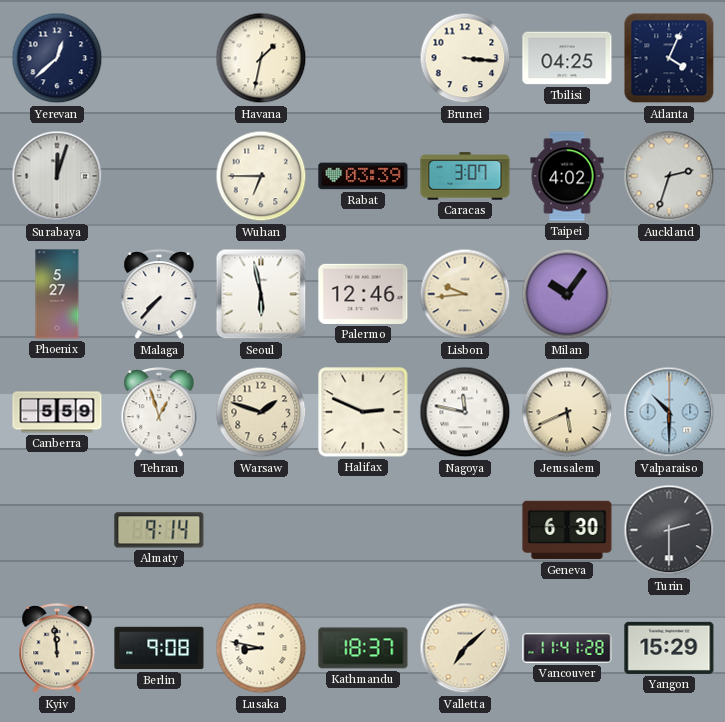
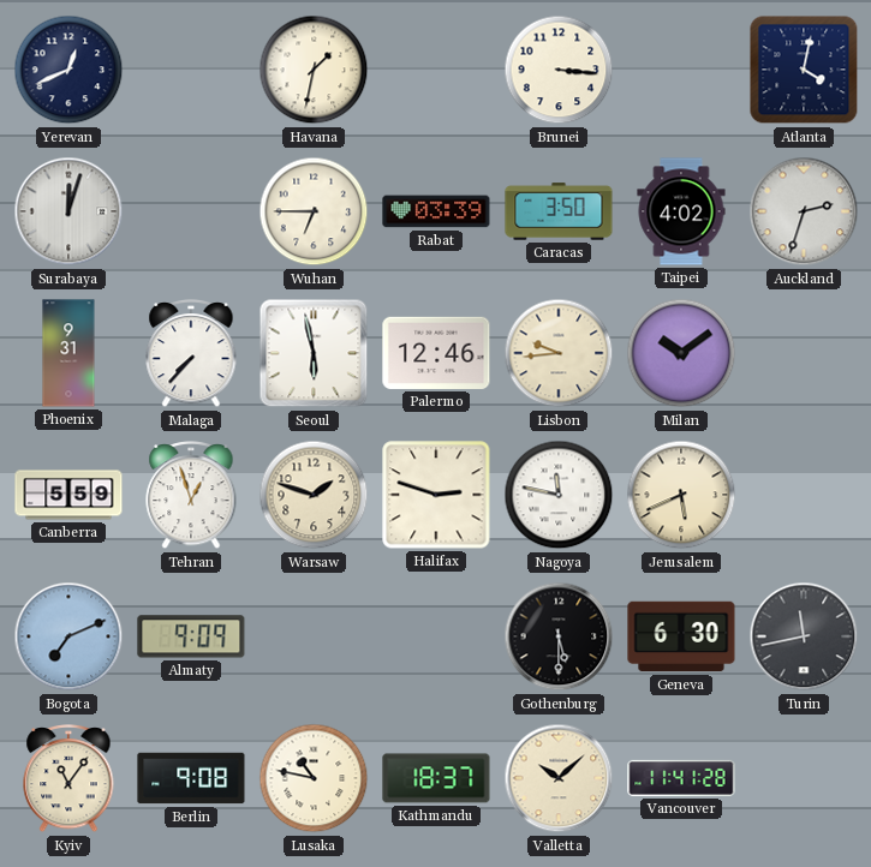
Yerevan: 12:38 -> 12:41
Tbilisi: 04:25 -> none
Atlanta: 4:04 -> 4:02
Caracas: 3:07 -> 3:50
Phoenix: 5:27 -> 9:31
Milan: 10:06 -> 10:09
Halifax: 2:49 -> 2:48
Valparaiso: 10:30 -> none
Bogota: none -> 7:11
Almaty: 9:14 -> 9:09
Gothenburg: none -> 5:30
Turin: 2:30 -> 11:43
Kyiv: 11:59 -> 11:06
Lusaka: 8:47 -> 10:47
Valletta: 7:08 -> 10:08
Yangon: 15:29 -> none
